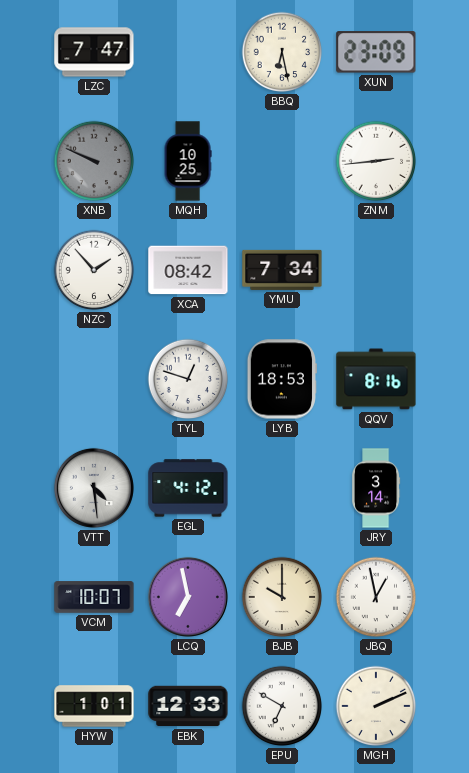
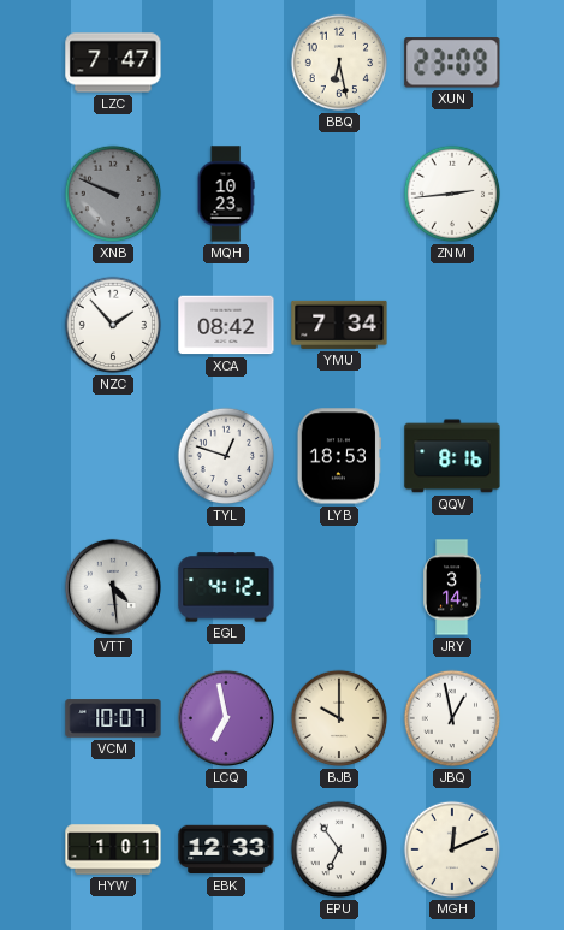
MQH: 10:25 -> 10:23
EPU: 6:50 -> 6:54
MGH: 2:11 -> 12:11
